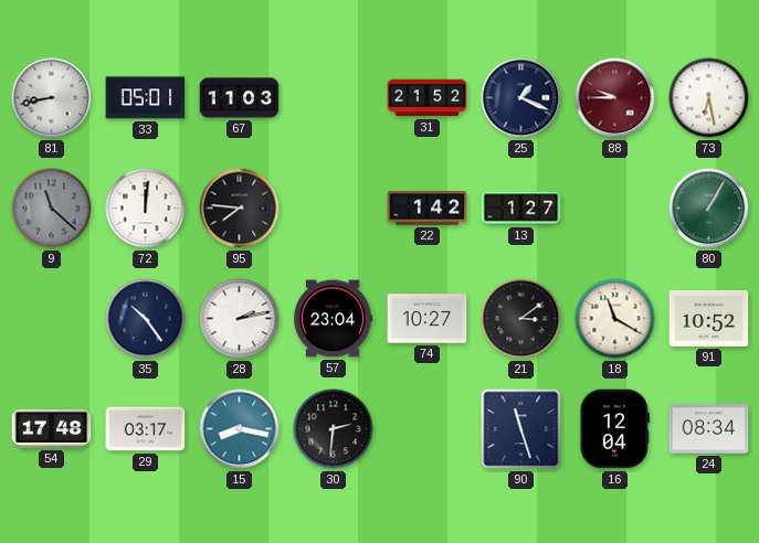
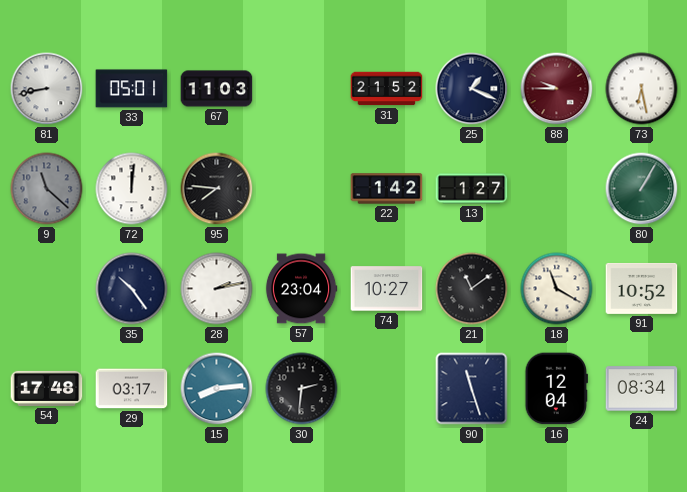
21: 3:09 -> 11:09
15: 8:17 -> 8:14
